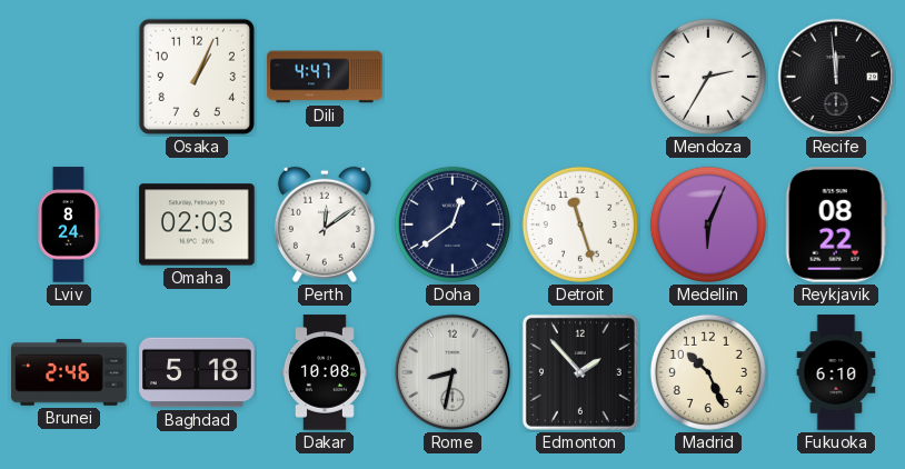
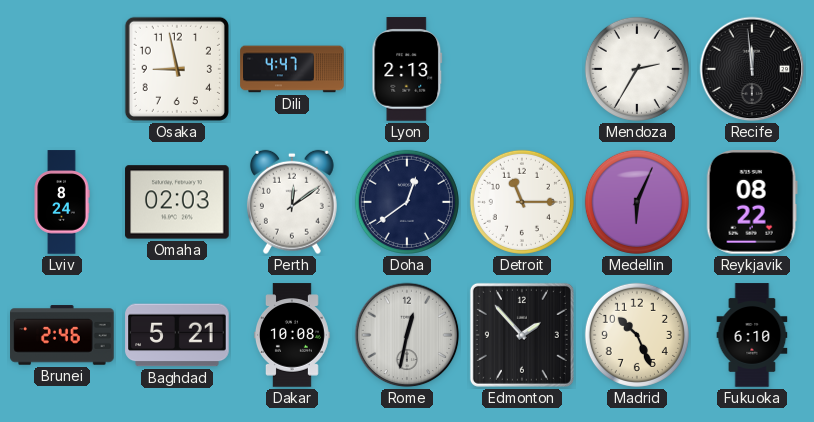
Osaka: 1:04 -> 8:58
Lyon: none -> 2:13
Detroit: 11:27 -> 11:15
Baghdad: 5:18 -> 5:21
Rome: 8:32 -> 12:32
